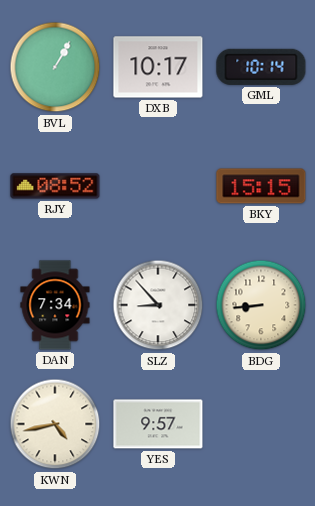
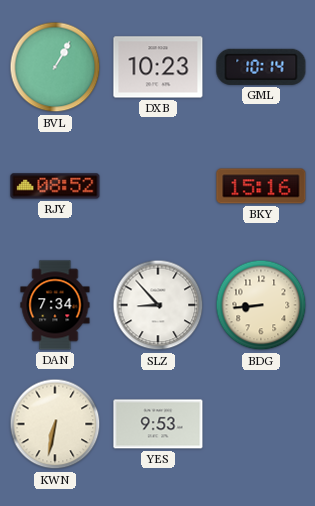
DXB: 10:17 -> 10:23
BKY: 15:15 -> 15:16
KWN: 4:43 -> 6:32
YES: 9:57 -> 9:53
